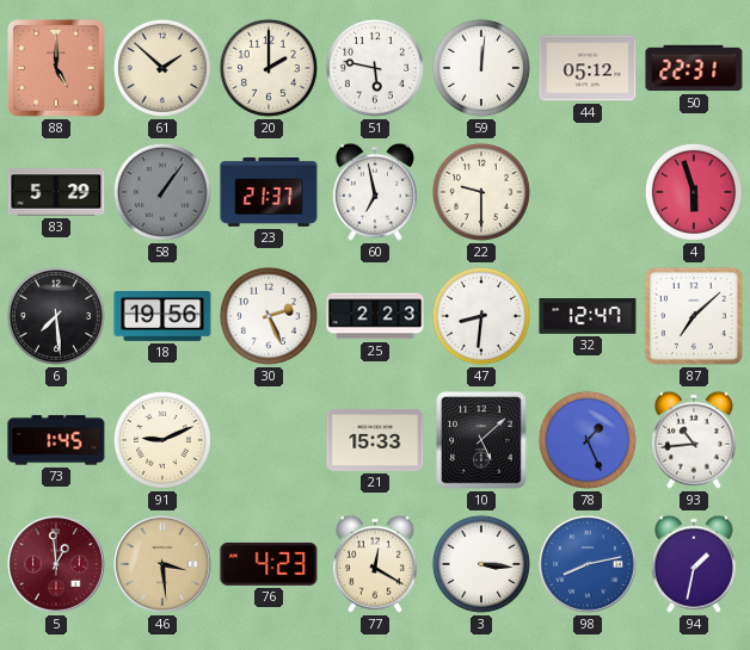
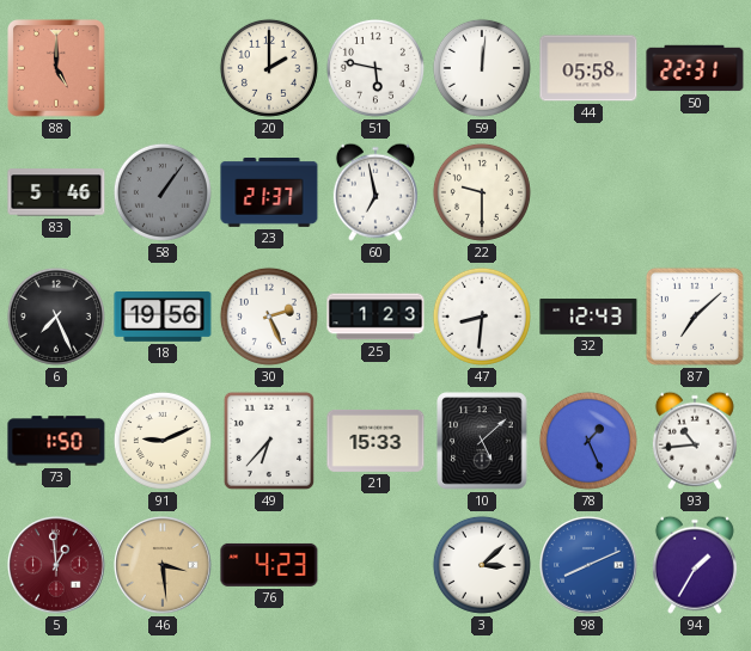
61: 1:52 -> none
44: 05:12 -> 05:58
83: 5:29 -> 5:46
4: 5:57 -> none
6: 7:29 -> 7:26
25: 2:23 -> 1:23
32: 12:47 -> 12:43
73: 1:45 -> 1:50
49: none -> 6:37
77: 12:20 -> none
3: 3:16 -> 3:08
98: 8:13 -> 8:11
94: 1:32 -> 1:35
